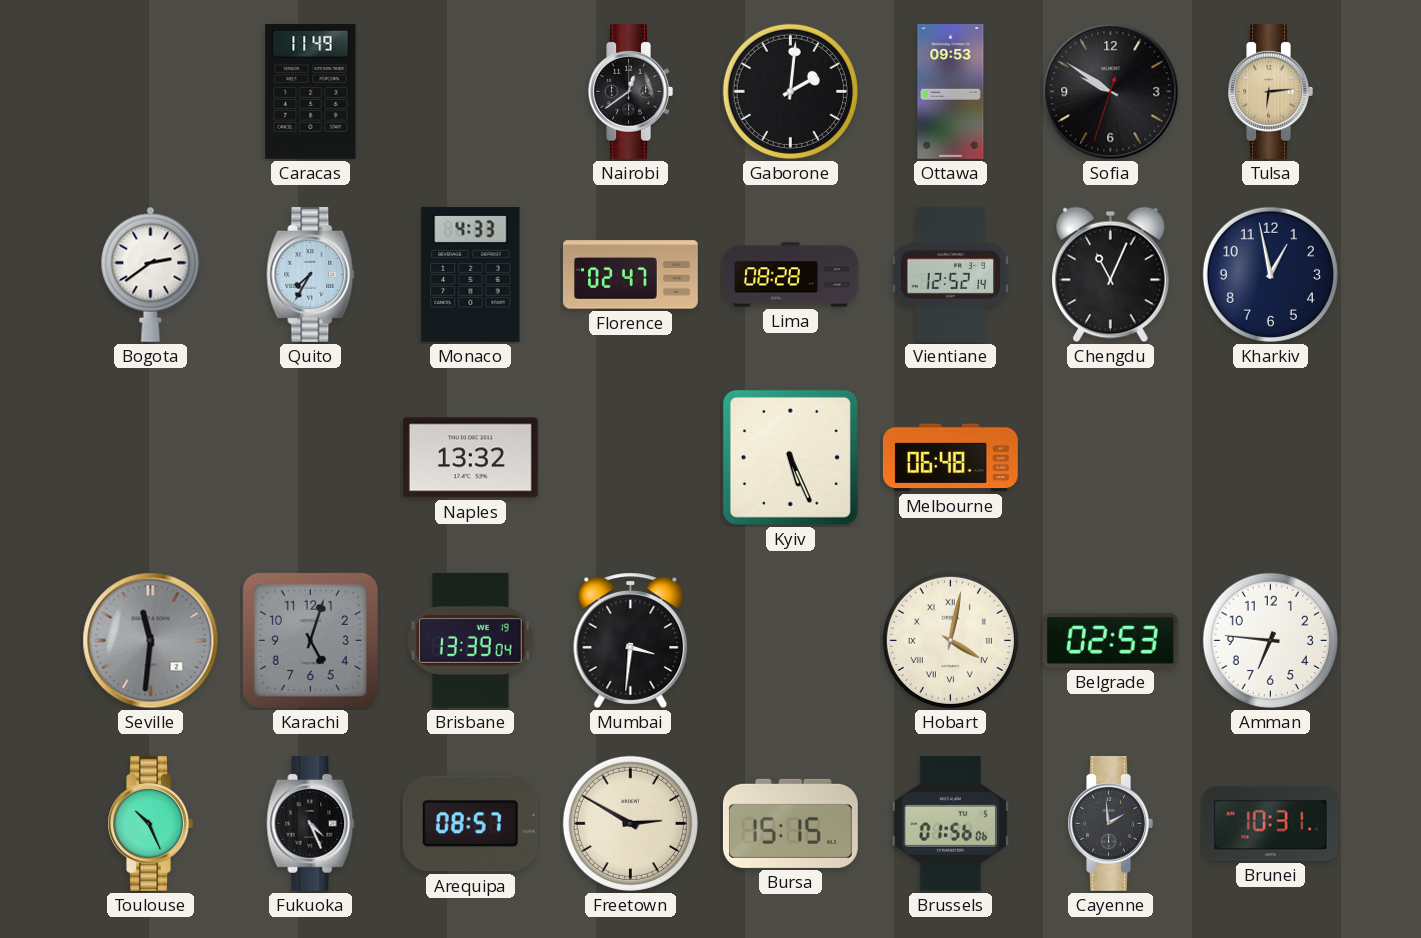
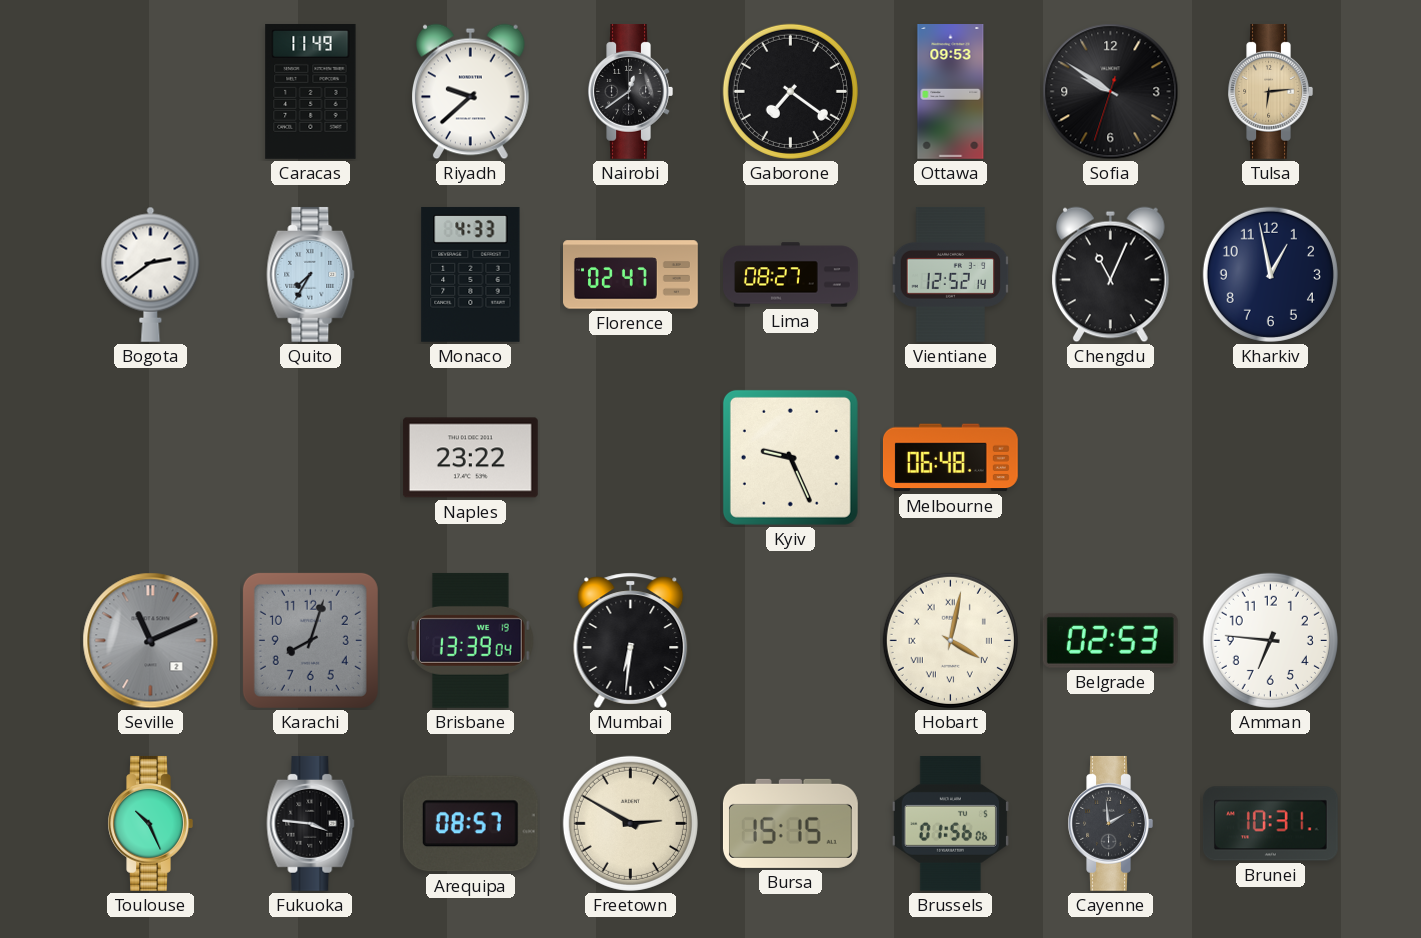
Riyadh: none -> 9:38
Gaborone: 2:01 -> 7:21
Lima: 08:28 -> 08:27
Naples: 13:32 -> 23:22
Kyiv: 5:26 -> 9:26
Seville: 11:31 -> 11:11
Karachi: 5:03 -> 8:03
Mumbai: 3:31 -> 6:31
Fukuoka: 4:26 -> 3:46
